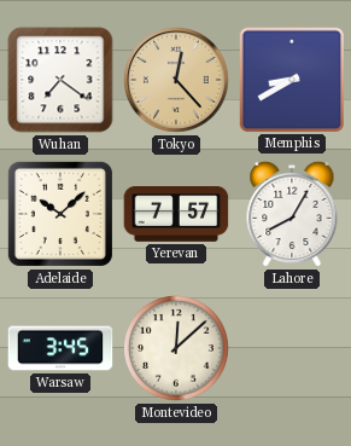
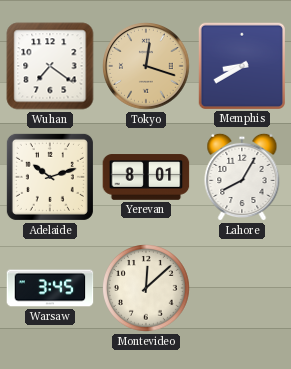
Tokyo: 12:23 -> 12:18
Adelaide: 10:08 -> 10:12
Yerevan: 7:57 -> 8:01
